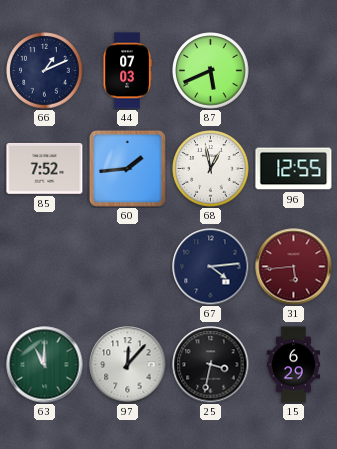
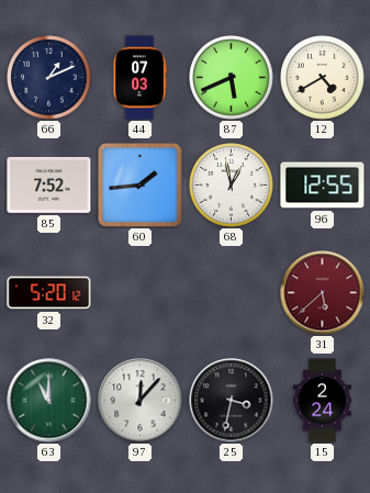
12: none -> 4:40
32: none -> 5:20
67: 4:14 -> none
31: 5:44 -> 5:38
15: 6:29 -> 2:24
